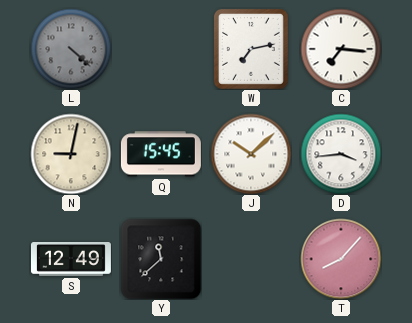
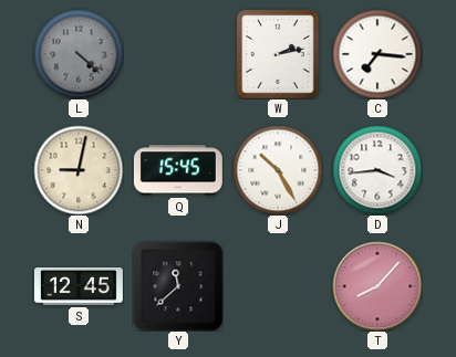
W: 7:13 -> 2:13
J: 10:08 -> 10:25
S: 12:49 -> 12:45
